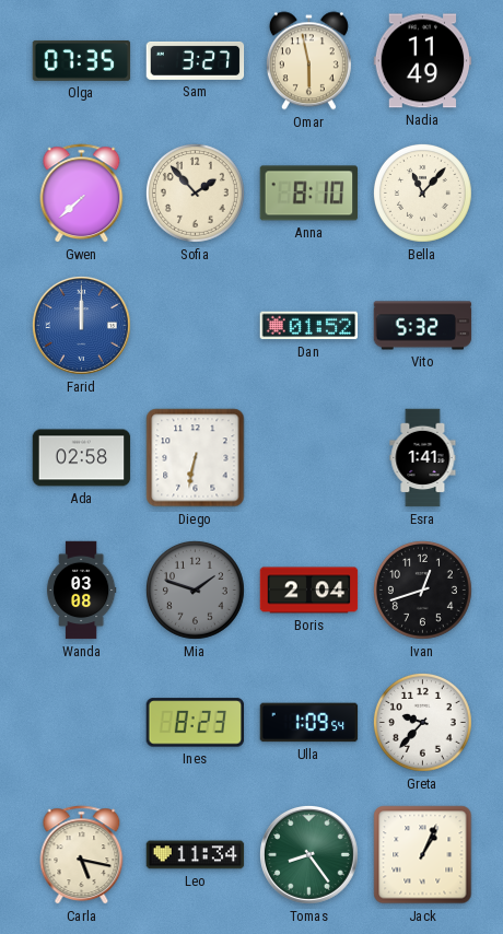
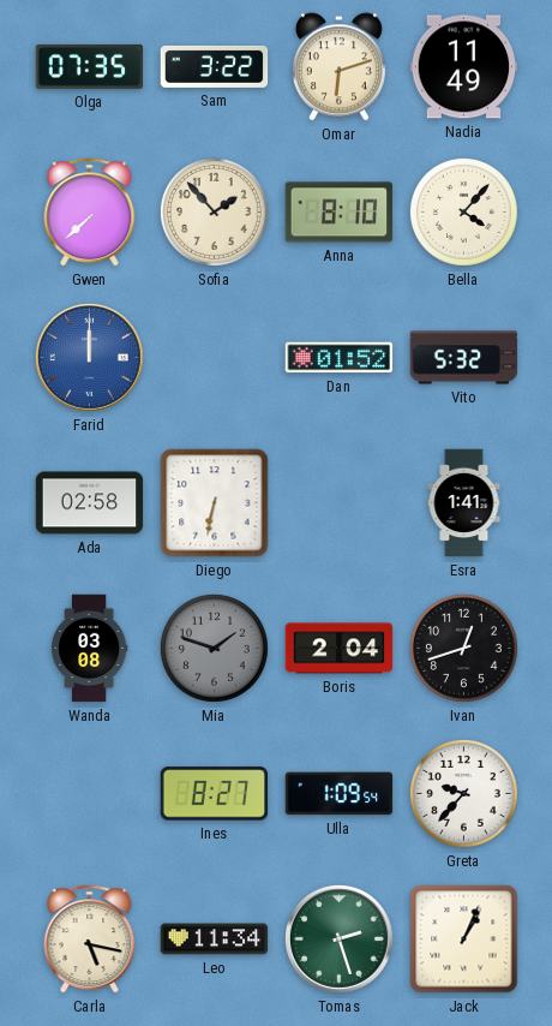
Sam: 3:27 -> 3:22
Omar: 5:58 -> 6:12
Bella: 11:07 -> 4:07
Ines: 8:23 -> 8:27
Tomas: 8:24 -> 2:27
